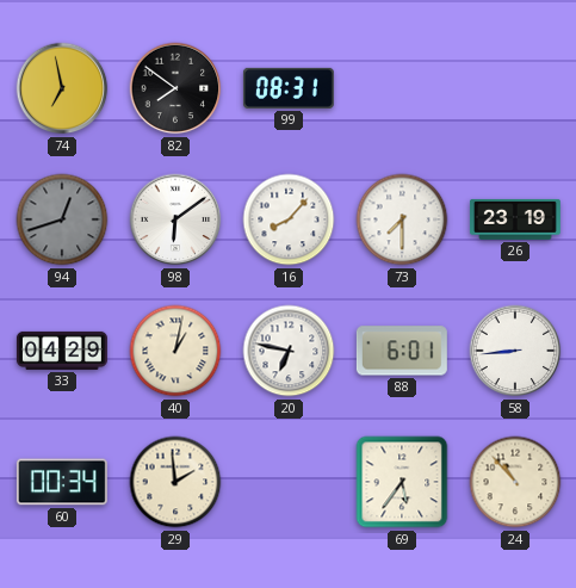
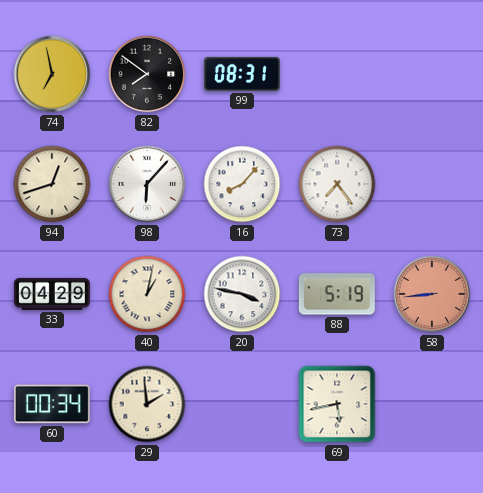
94 dial: grey -> cream
98: 6:09 -> 6:07
73: 7:30 -> 7:24
26: 23:19 -> none
20: 6:47 -> 3:47
88: 6:01 -> 5:19
58 dial: white -> salmon
69: 5:36 -> 5:43
24: 10:53 -> none
